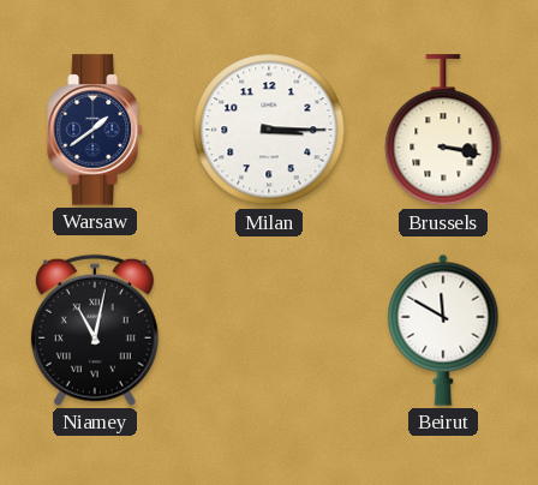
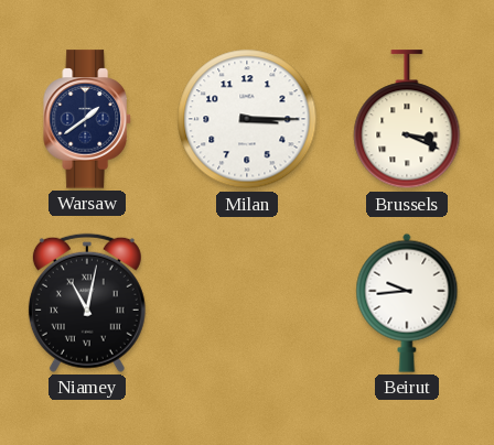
Brussels: 3:17 -> 3:19
Beirut: 11:50 -> 9:44
